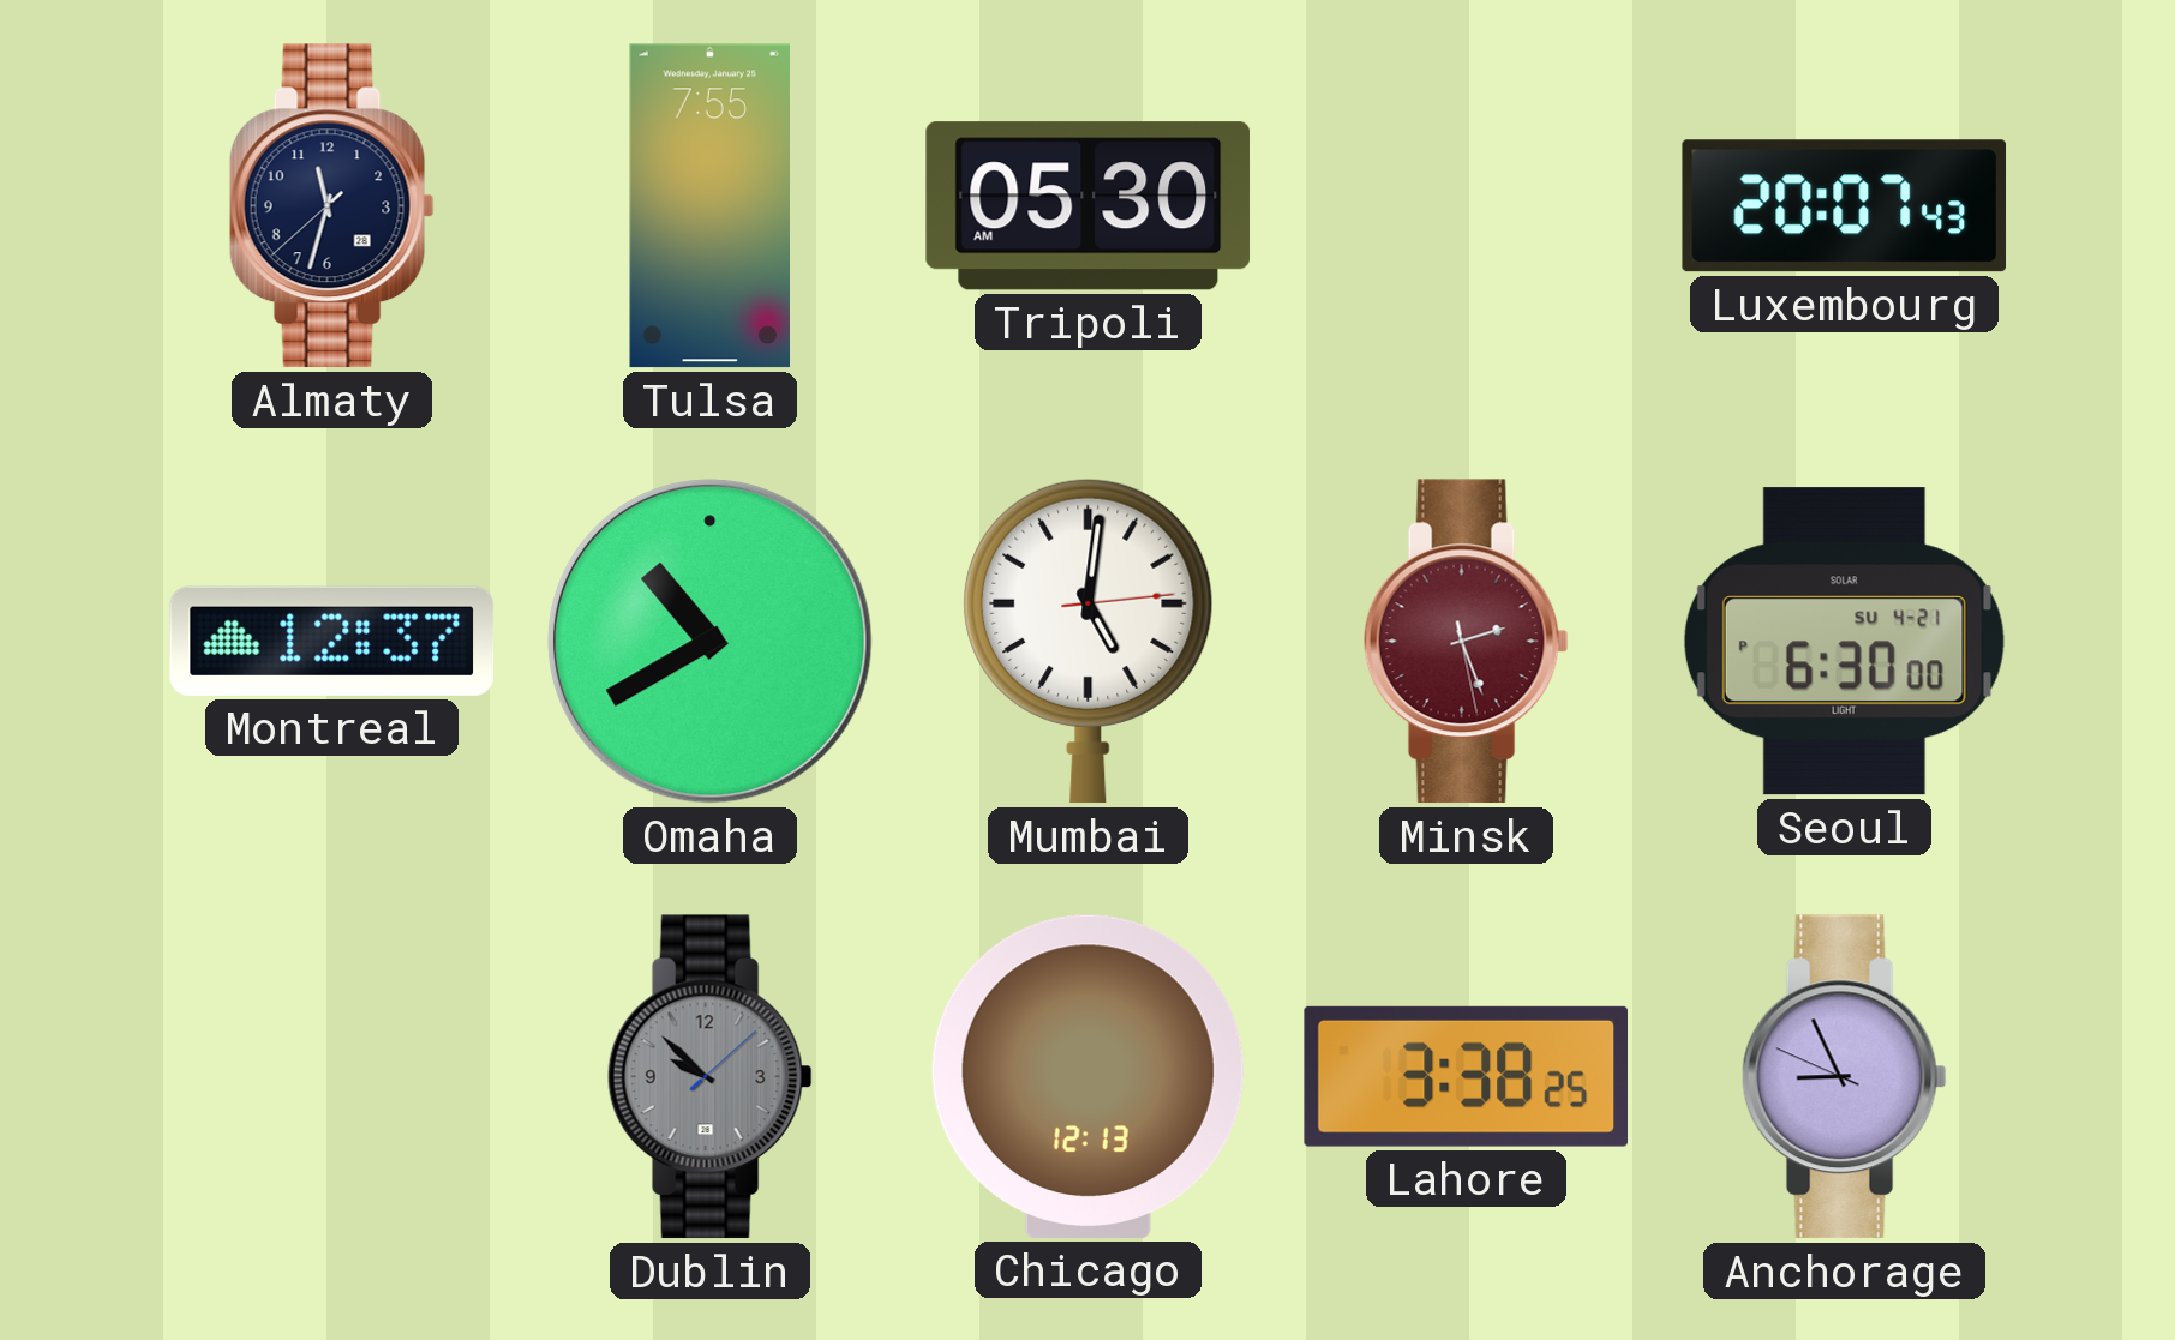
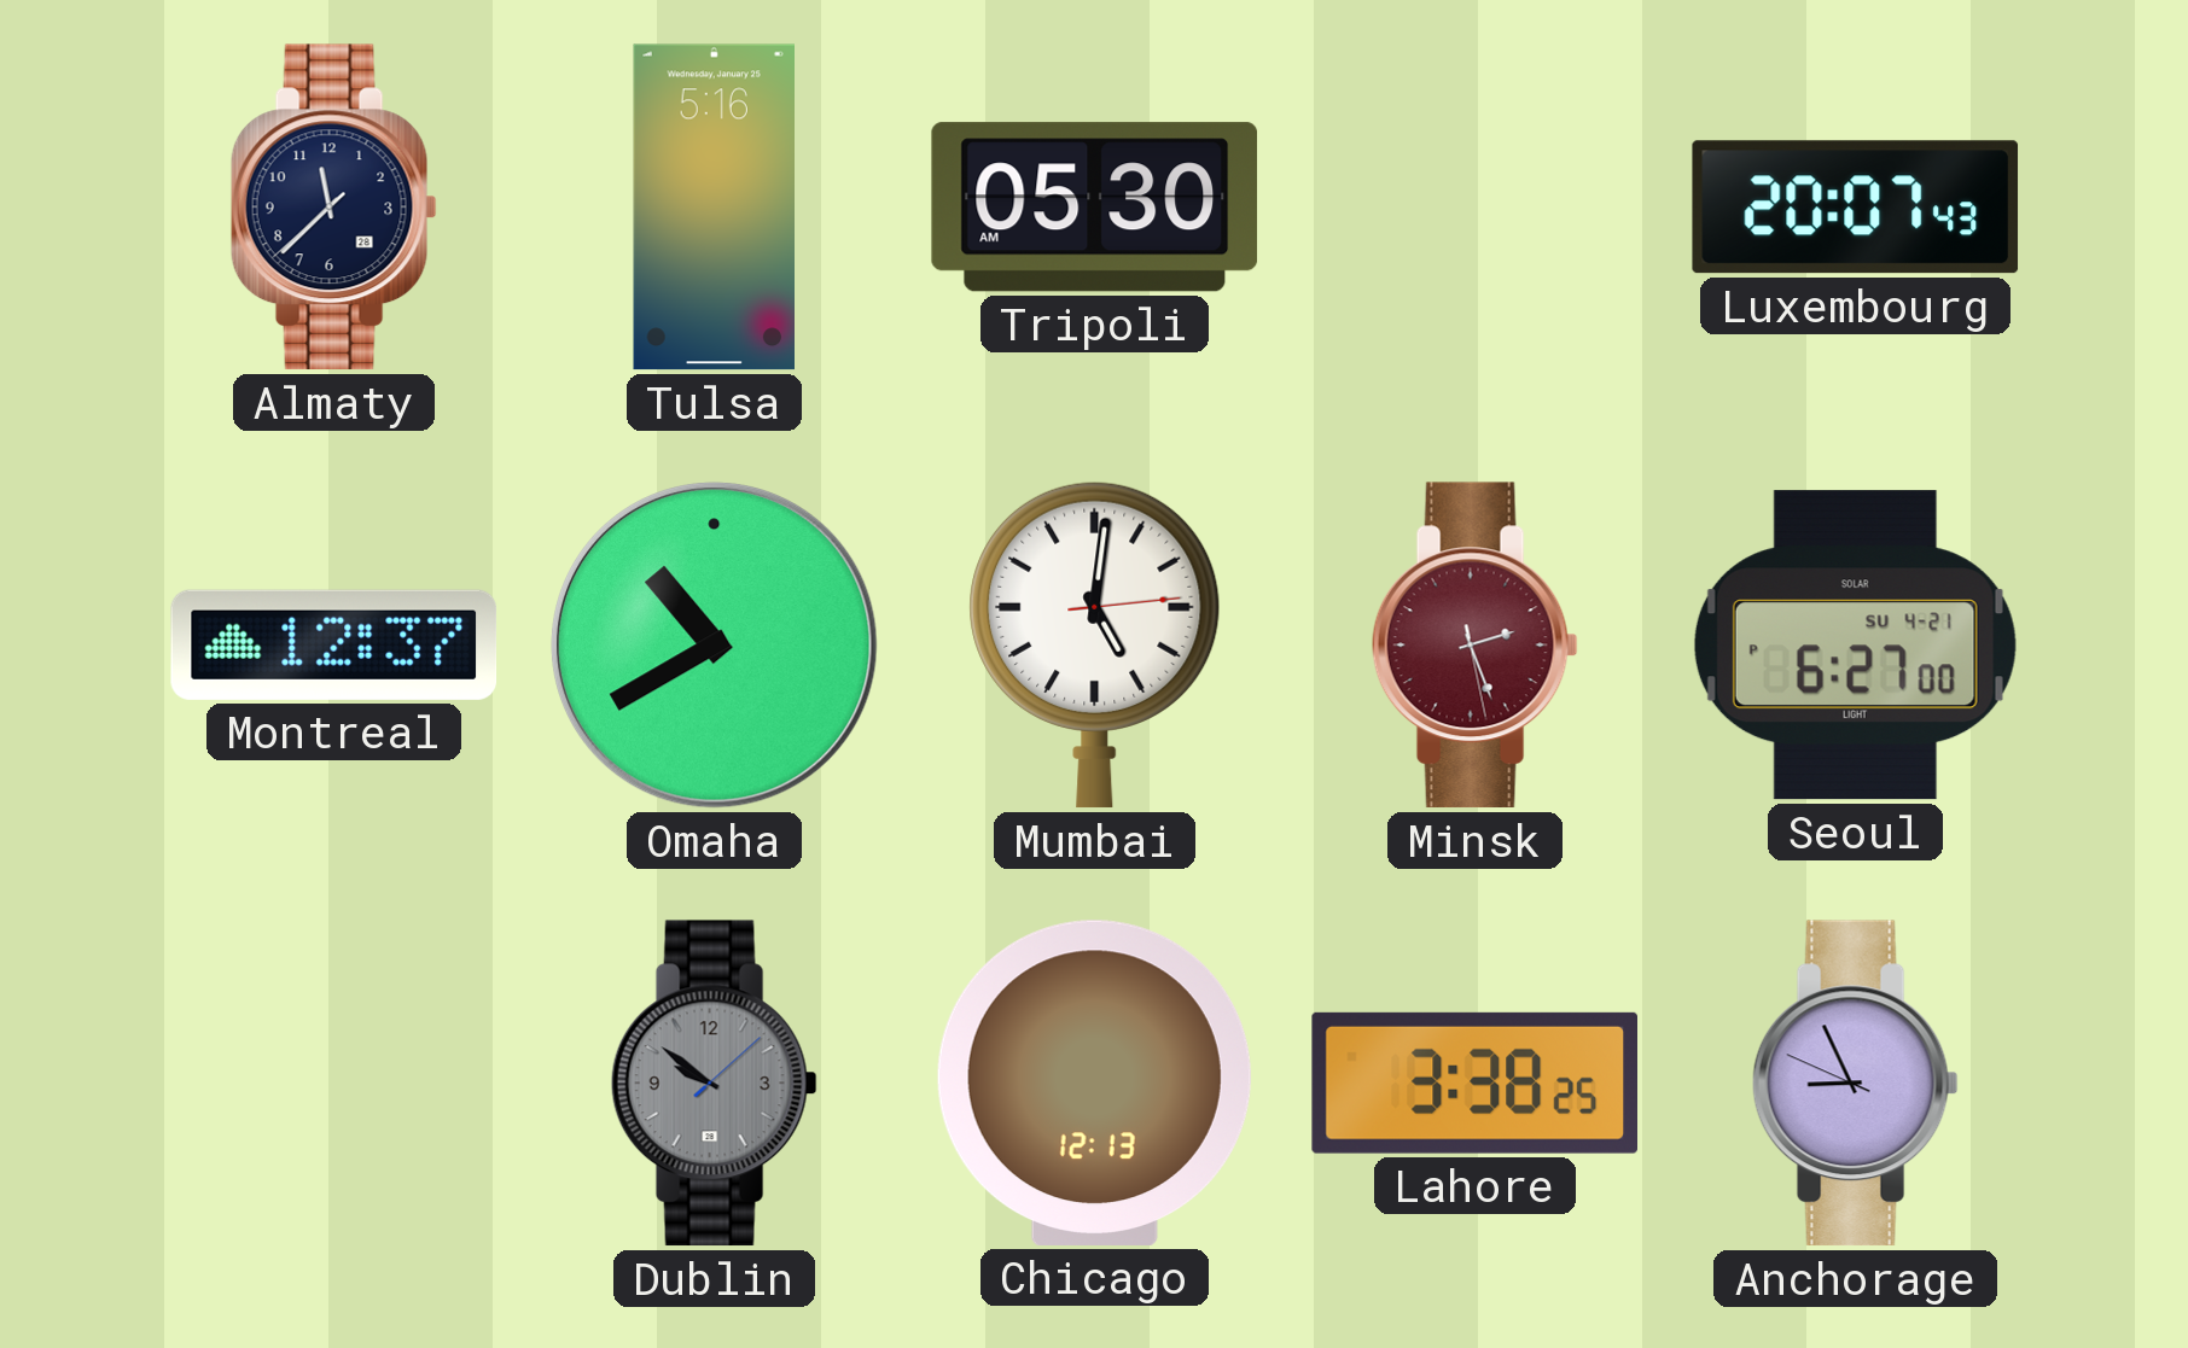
Almaty: 11:32 -> 11:37
Tulsa: 7:55 -> 5:16
Seoul: 6:30 -> 6:27
Dublin: 9:52 -> 9:51
